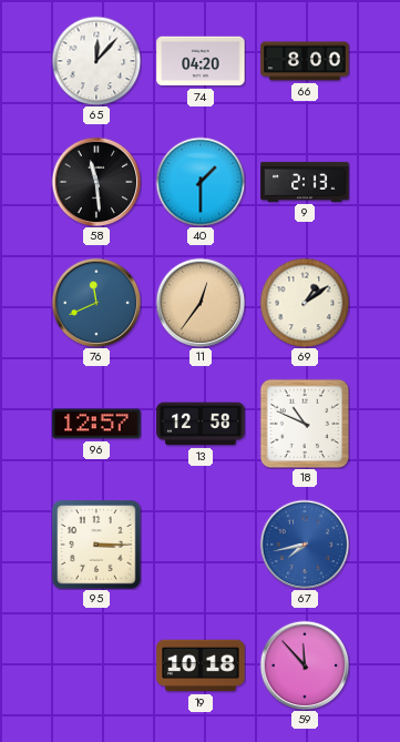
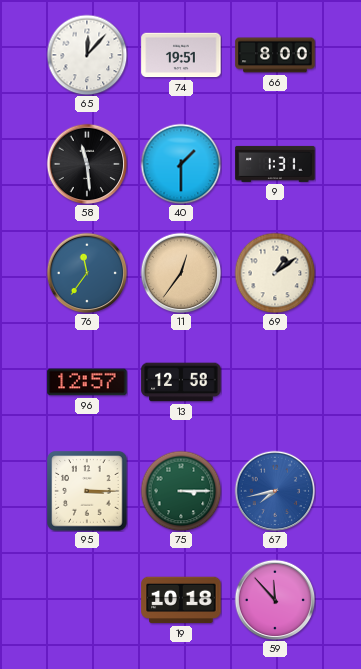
74: 04:20 -> 19:51
9: 2:13 -> 1:31
76: 11:41 -> 11:36
18: 10:49 -> none
75: none -> 3:15
